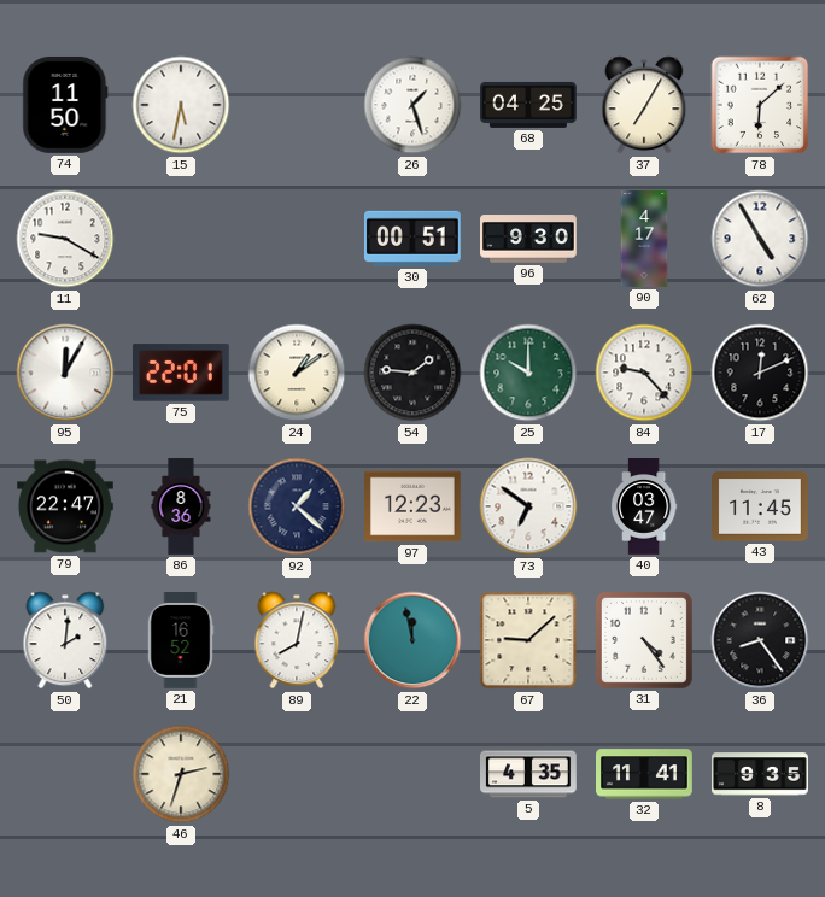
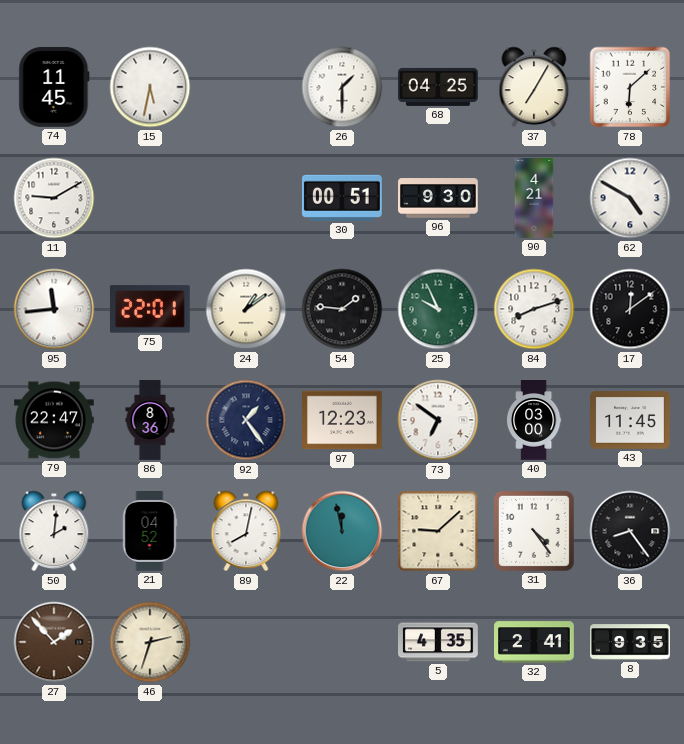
74: 11:50 -> 11:45
26: 1:27 -> 1:30
11: 9:20 -> 9:10
90: 4:17 -> 4:21
62: 4:55 -> 4:50
95: 12:05 -> 11:44
25: 10:00 -> 9:56
84: 9:23 -> 8:12
17: 12:11 -> 12:09
92: 1:22 -> 1:24
40: 03:47 -> 03:00
21: 16:52 -> 04:52
27: none -> 1:53
32: 11:41 -> 2:41
